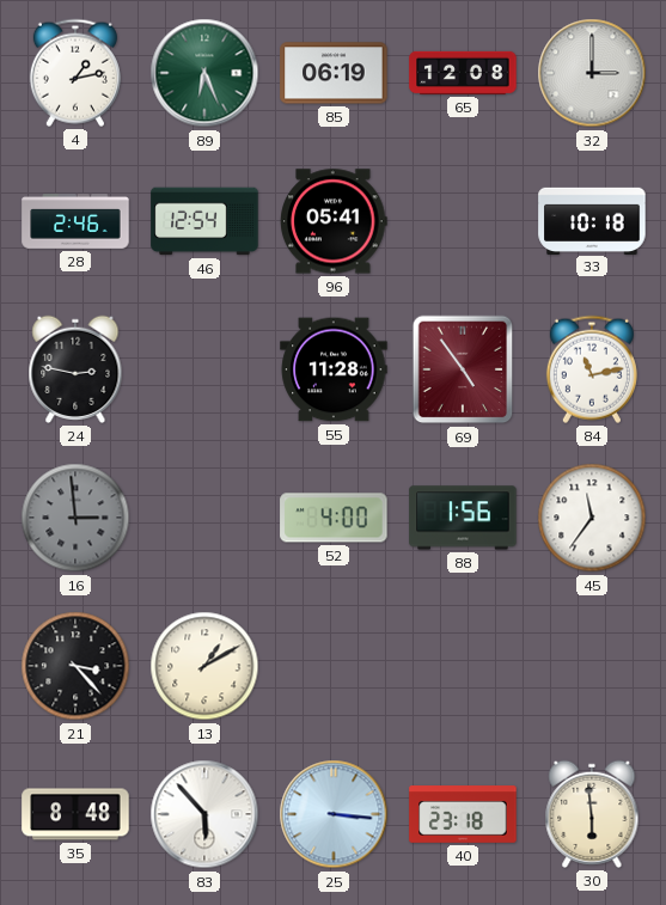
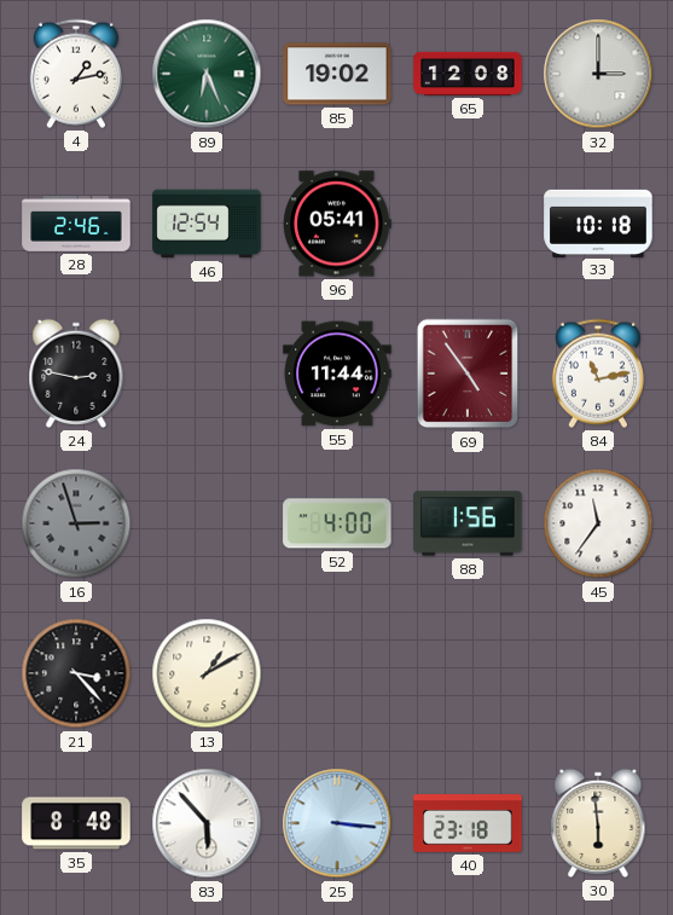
85: 06:19 -> 19:02
55: 11:28 -> 11:44
16: 2:59 -> 2:57
